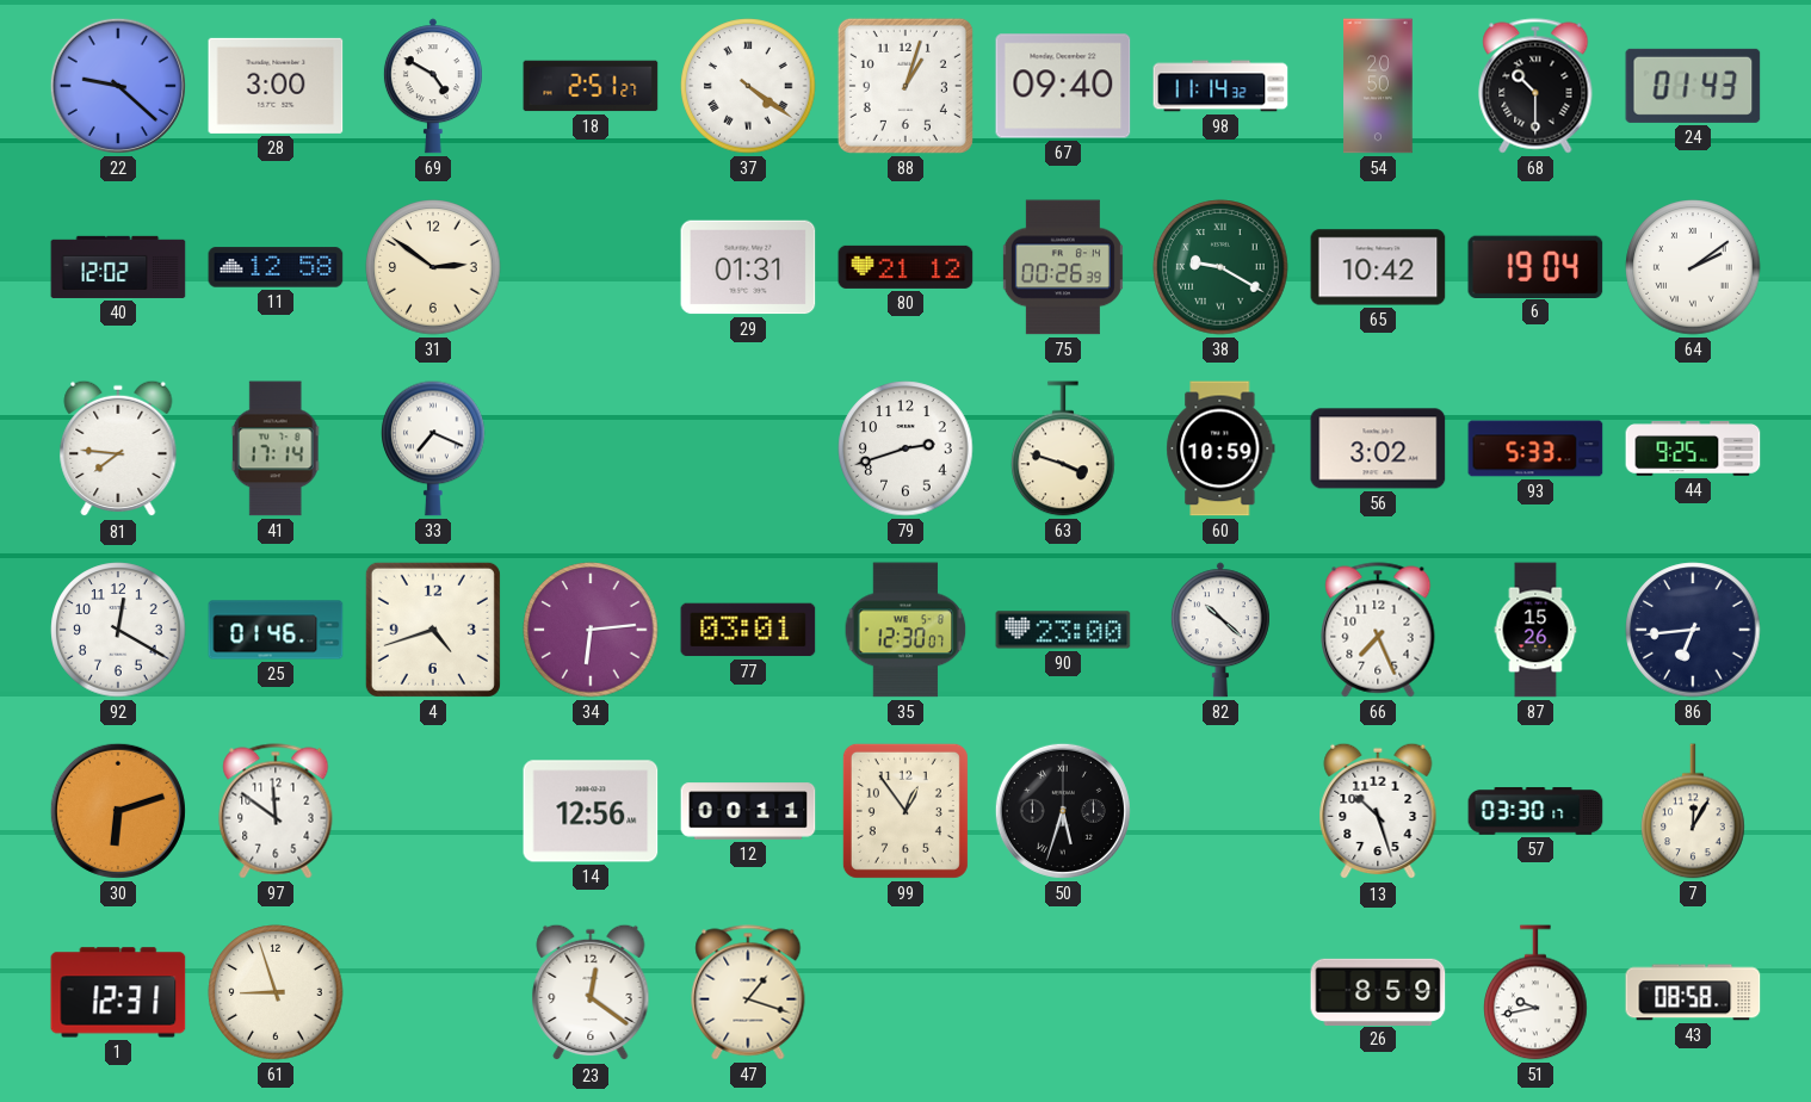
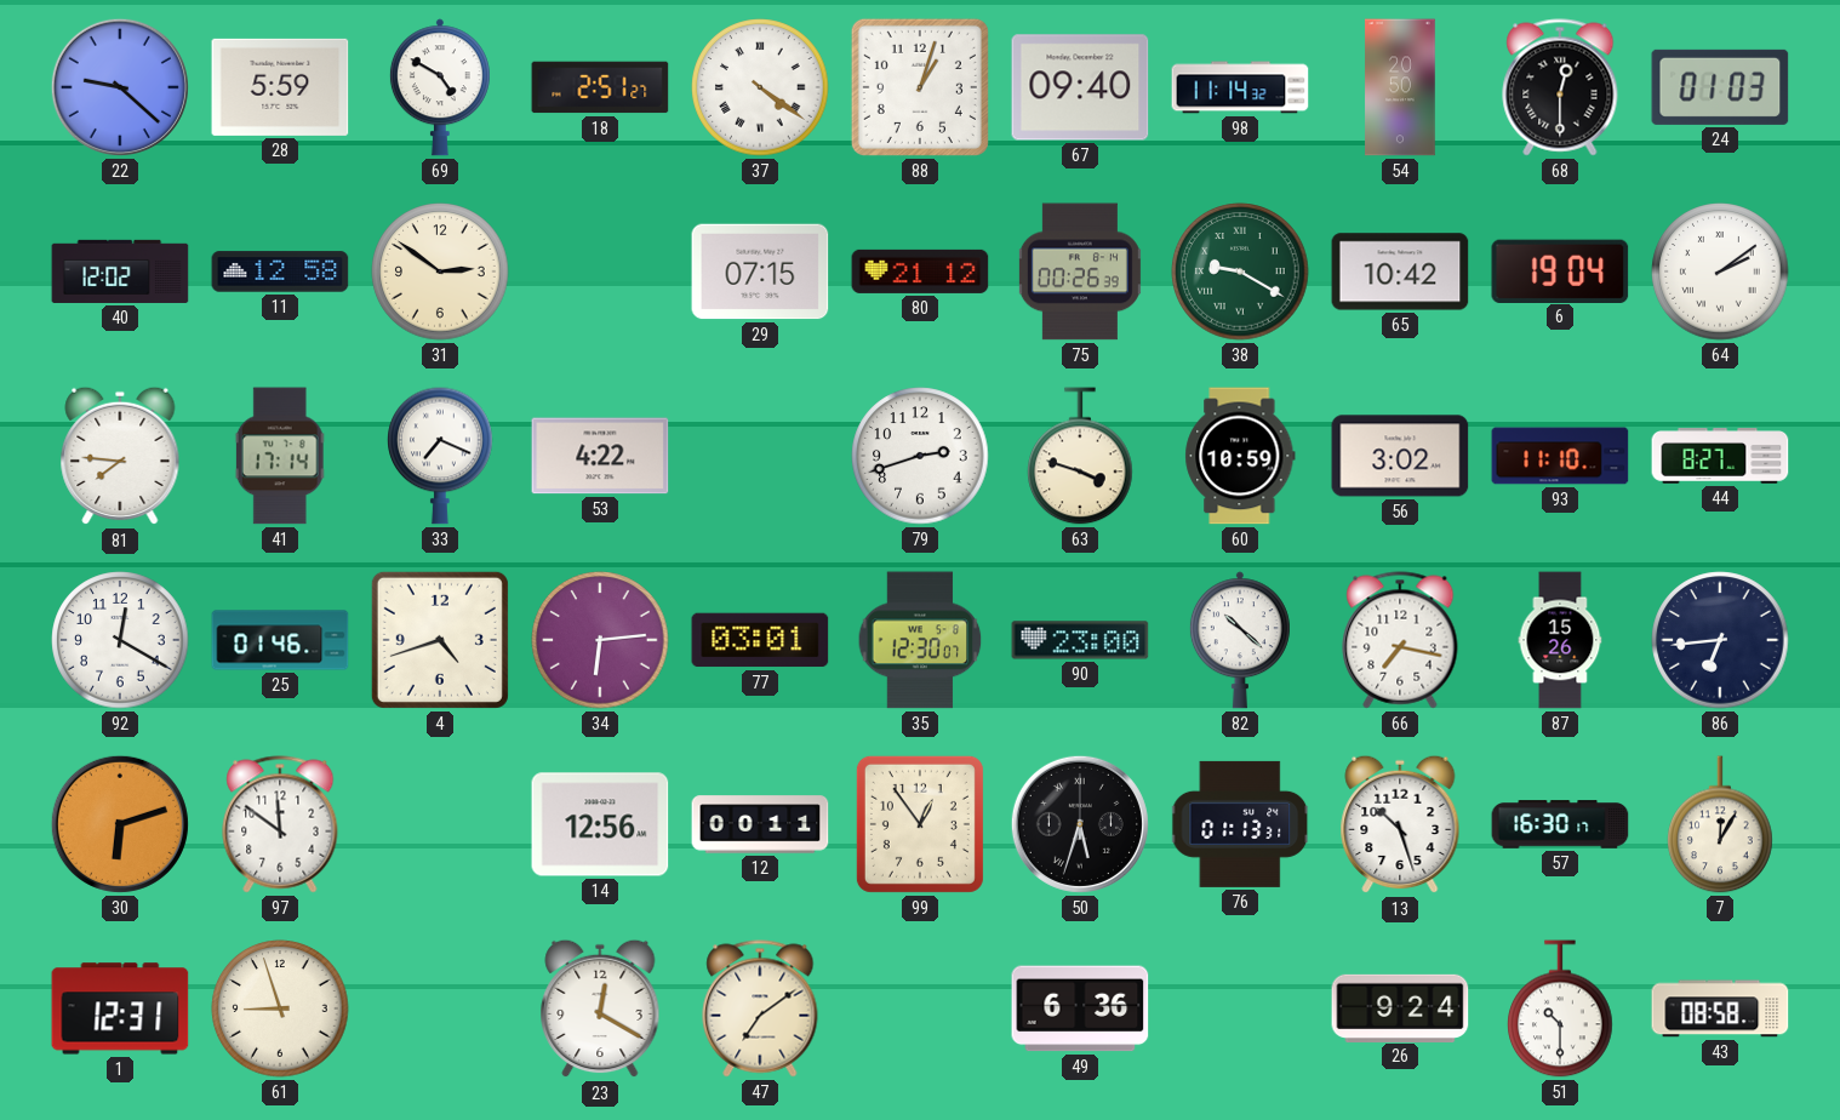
28: 3:00 -> 5:59
68: 10:30 -> 12:30
24: 01:43 -> 01:03
29: 01:31 -> 07:15
53: none -> 4:22
93: 5:33 -> 11:10
44: 9:25 -> 8:27
66: 7:26 -> 7:17
76: none -> 01:13
57: 03:30 -> 16:30
23: 12:21 -> 12:20
47: 1:18 -> 7:09
49: none -> 6:36
26: 8:59 -> 9:24
51: 9:43 -> 10:30
